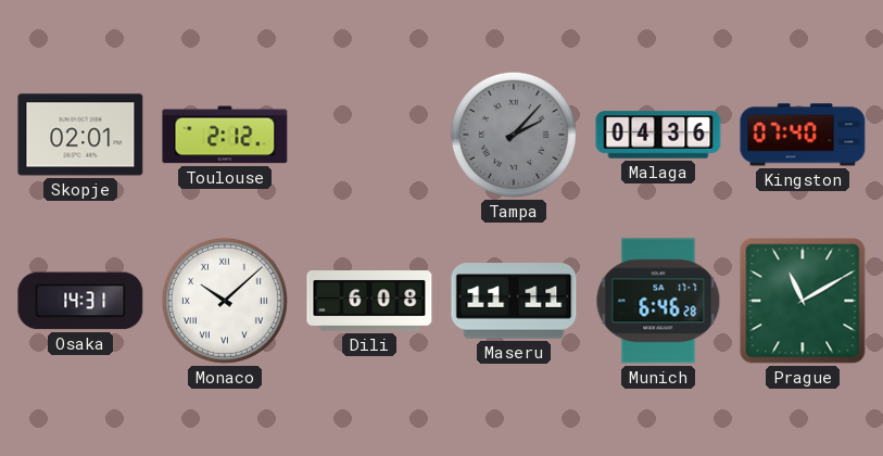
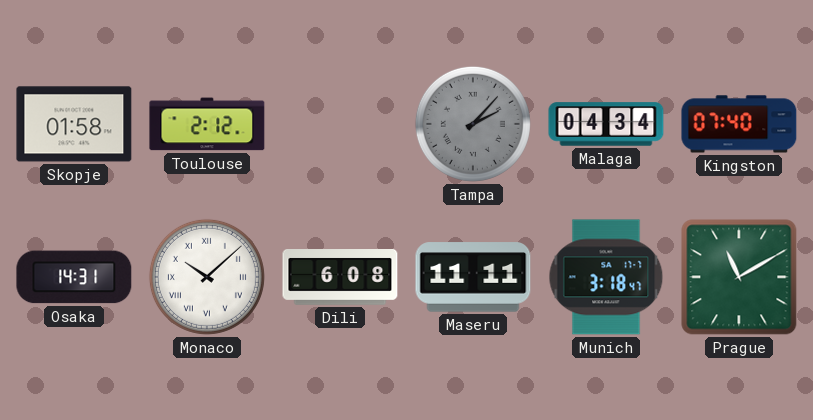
Skopje: 02:01 -> 01:58
Malaga: 04:36 -> 04:34
Munich: 6:46 -> 3:18
